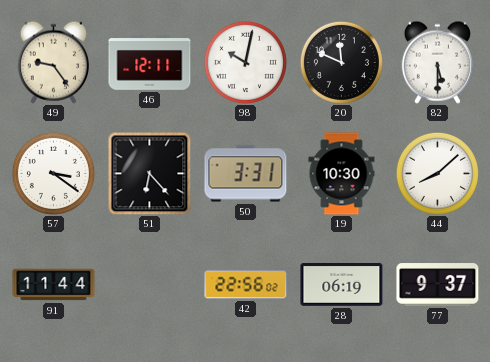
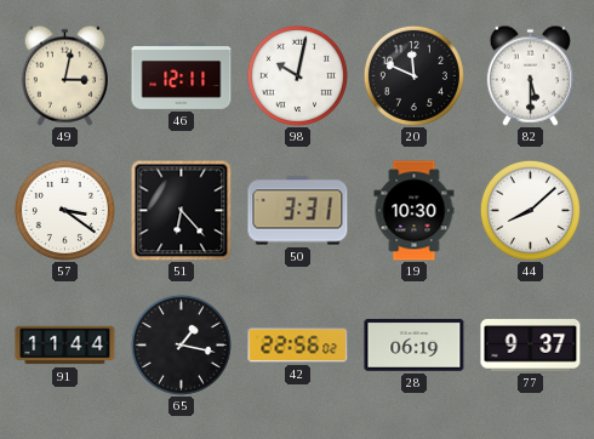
49: 9:24 -> 3:02
65: none -> 1:17
